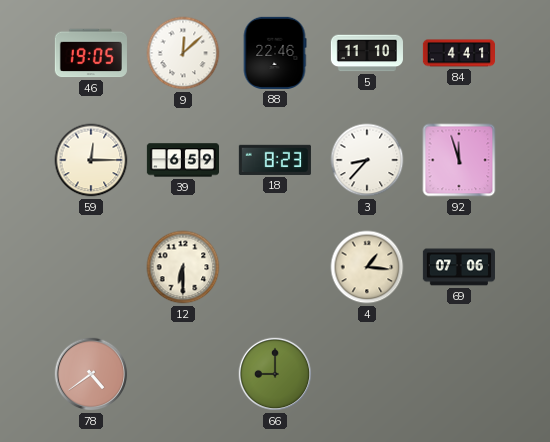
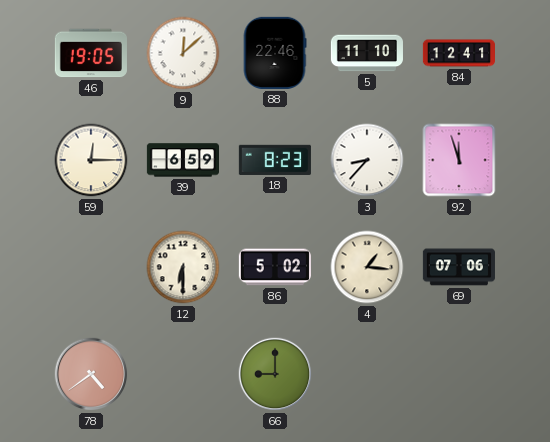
84: 4:41 -> 12:41
86: none -> 5:02
